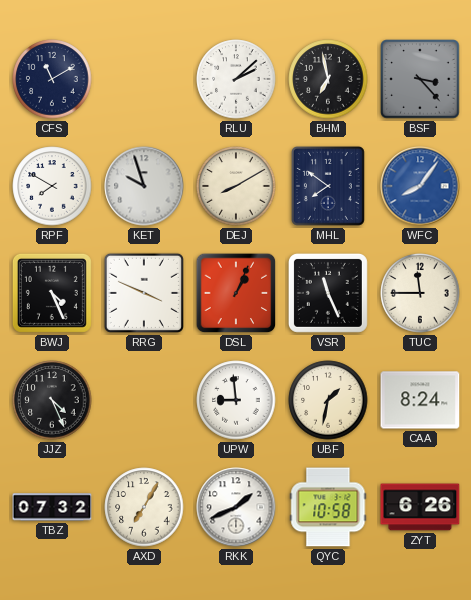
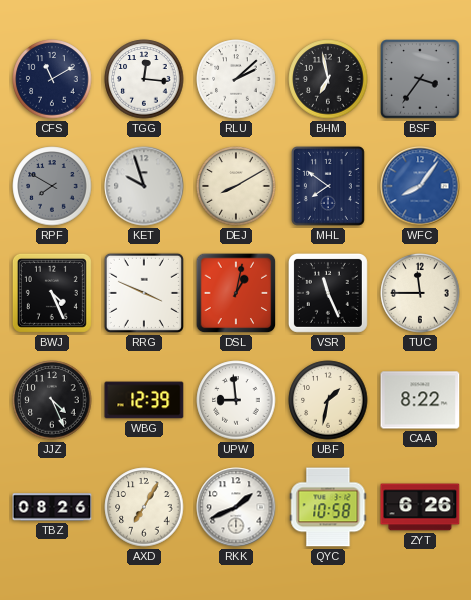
TGG: none -> 12:16
BSF: 3:23 -> 3:36
RPF dial: white -> grey
DSL: 1:04 -> 1:02
WBG: none -> 12:39
CAA: 8:24 -> 8:22
TBZ: 07:32 -> 08:26
